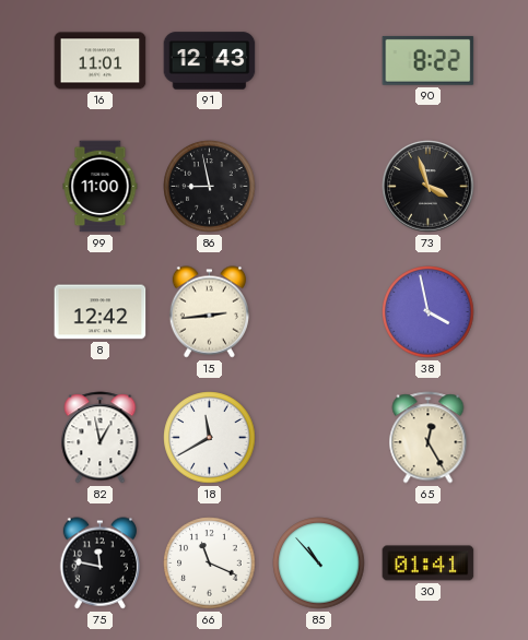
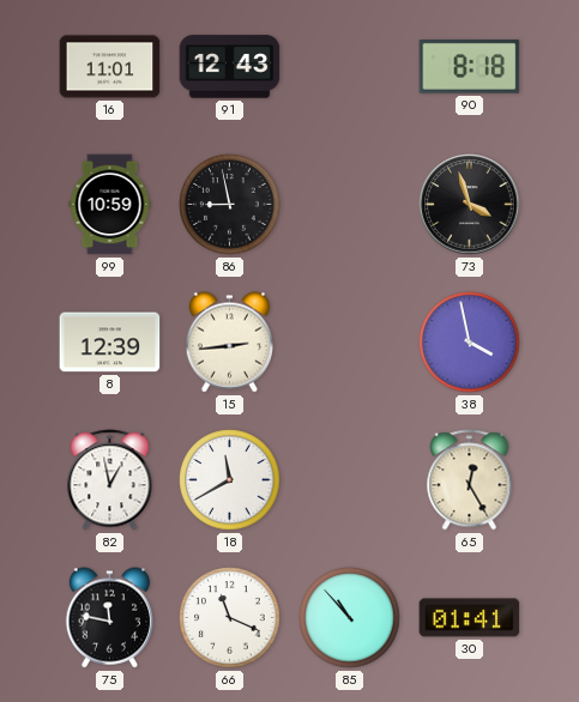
90: 8:22 -> 8:18
99: 11:00 -> 10:59
8: 12:42 -> 12:39
